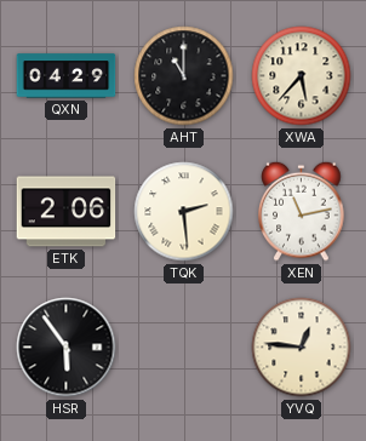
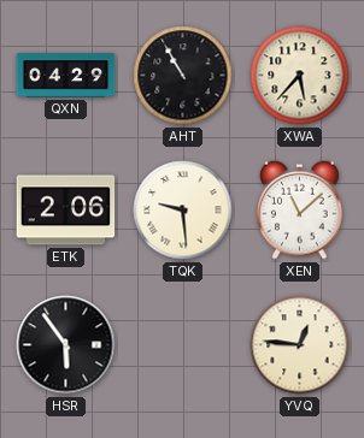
AHT: 11:00 -> 10:55
TQK: 2:29 -> 9:29
XEN: 11:13 -> 11:08
